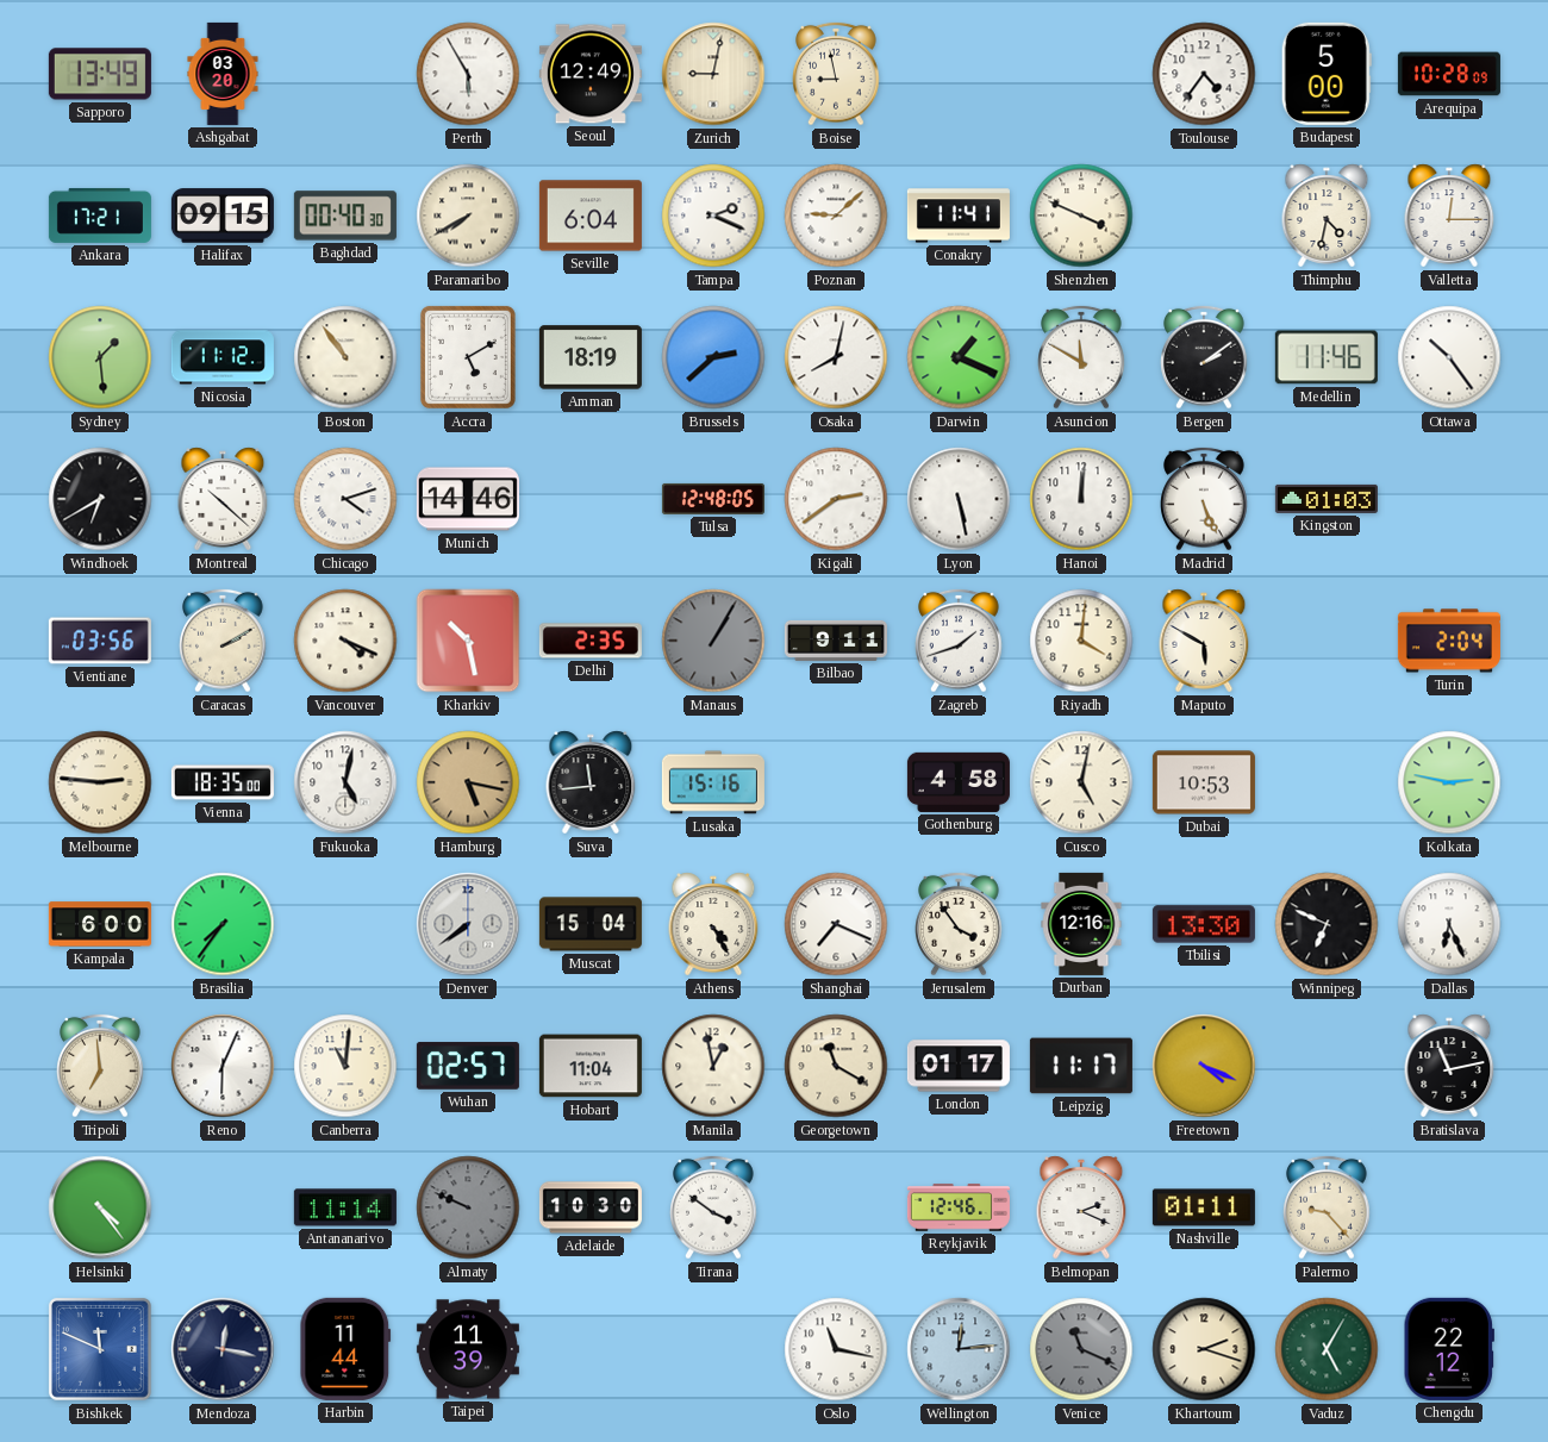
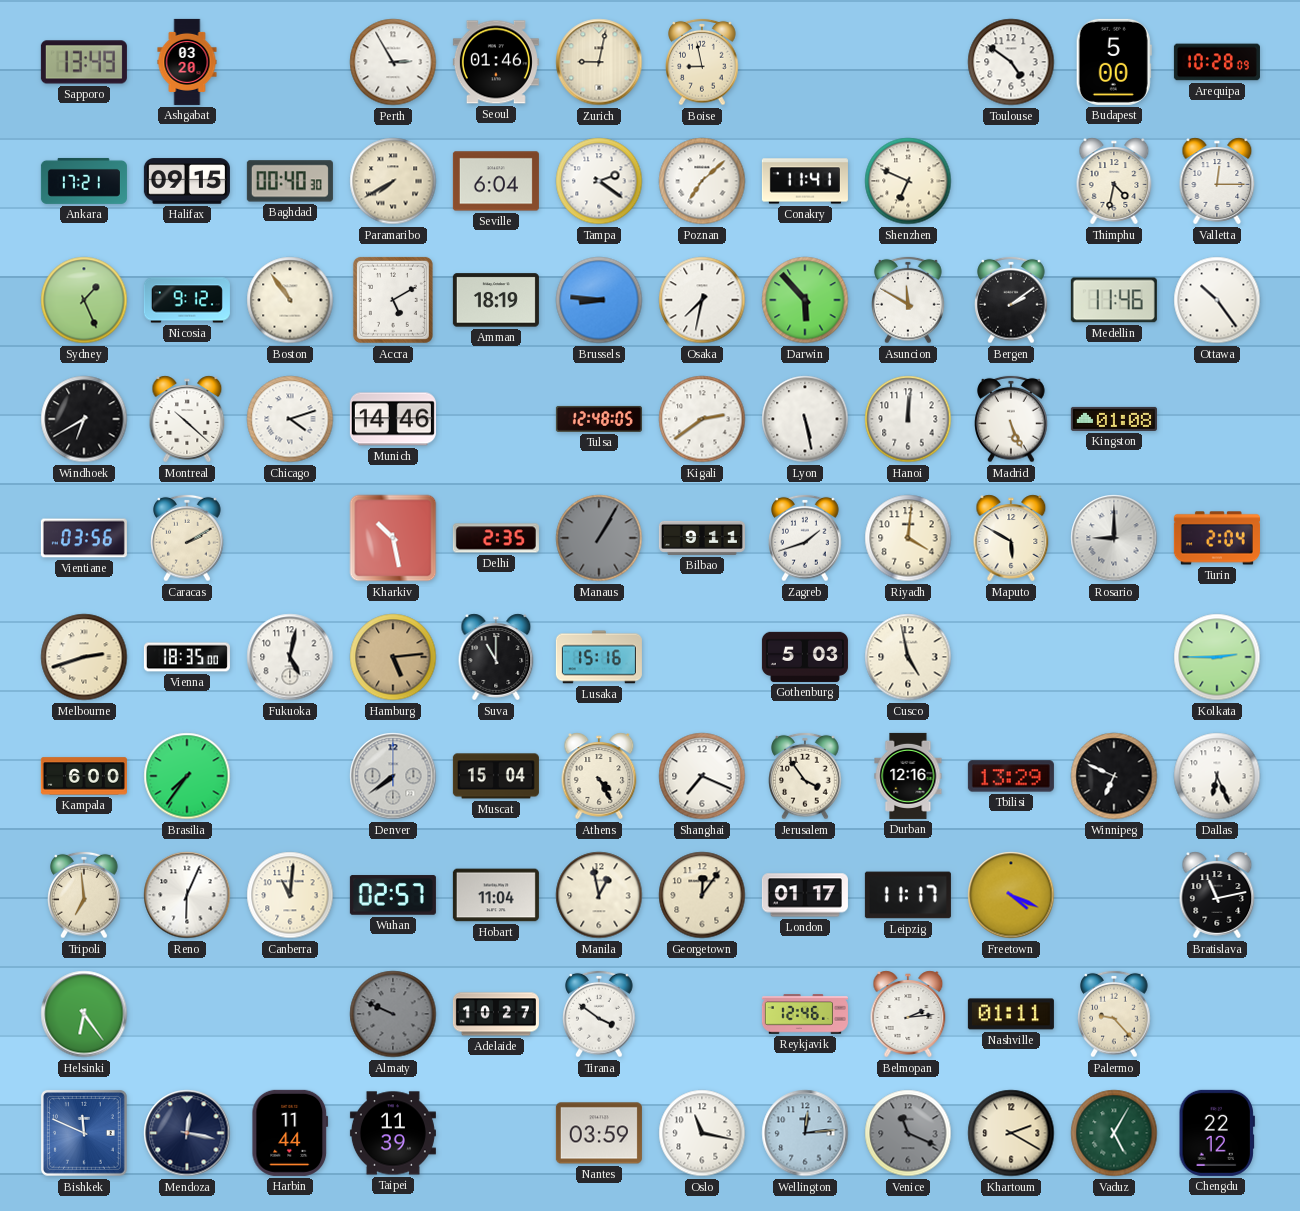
Perth: 5:55 -> 2:55
Seoul: 12:49 -> 01:46
Toulouse: 4:36 -> 4:51
Tampa: 2:19 -> 2:21
Poznan: 9:08 -> 7:08
Shenzhen: 3:49 -> 6:49
Sydney: 1:29 -> 1:26
Nicosia: 11:12 -> 9:12
Brussels: 2:38 -> 8:46
Osaka: 8:02 -> 7:32
Darwin: 1:19 -> 5:53
Kingston: 01:03 -> 01:08
Vancouver: 4:19 -> none
Rosario: none -> 9:00
Melbourne: 2:46 -> 2:42
Hamburg: 5:17 -> 5:14
Suva: 11:44 -> 11:00
Gothenburg: 4:58 -> 5:03
Cusco: 5:02 -> 4:58
Dubai: 10:53 -> none
Kolkata: 2:47 -> 2:45
Tbilisi: 13:30 -> 13:29
Georgetown: 11:20 -> 12:06
Helsinki: 4:24 -> 6:24
Antananarivo: 11:14 -> none
Adelaide: 10:30 -> 10:27
Belmopan: 2:19 -> 2:14
Nantes: none -> 03:59
Khartoum: 2:18 -> 2:20
